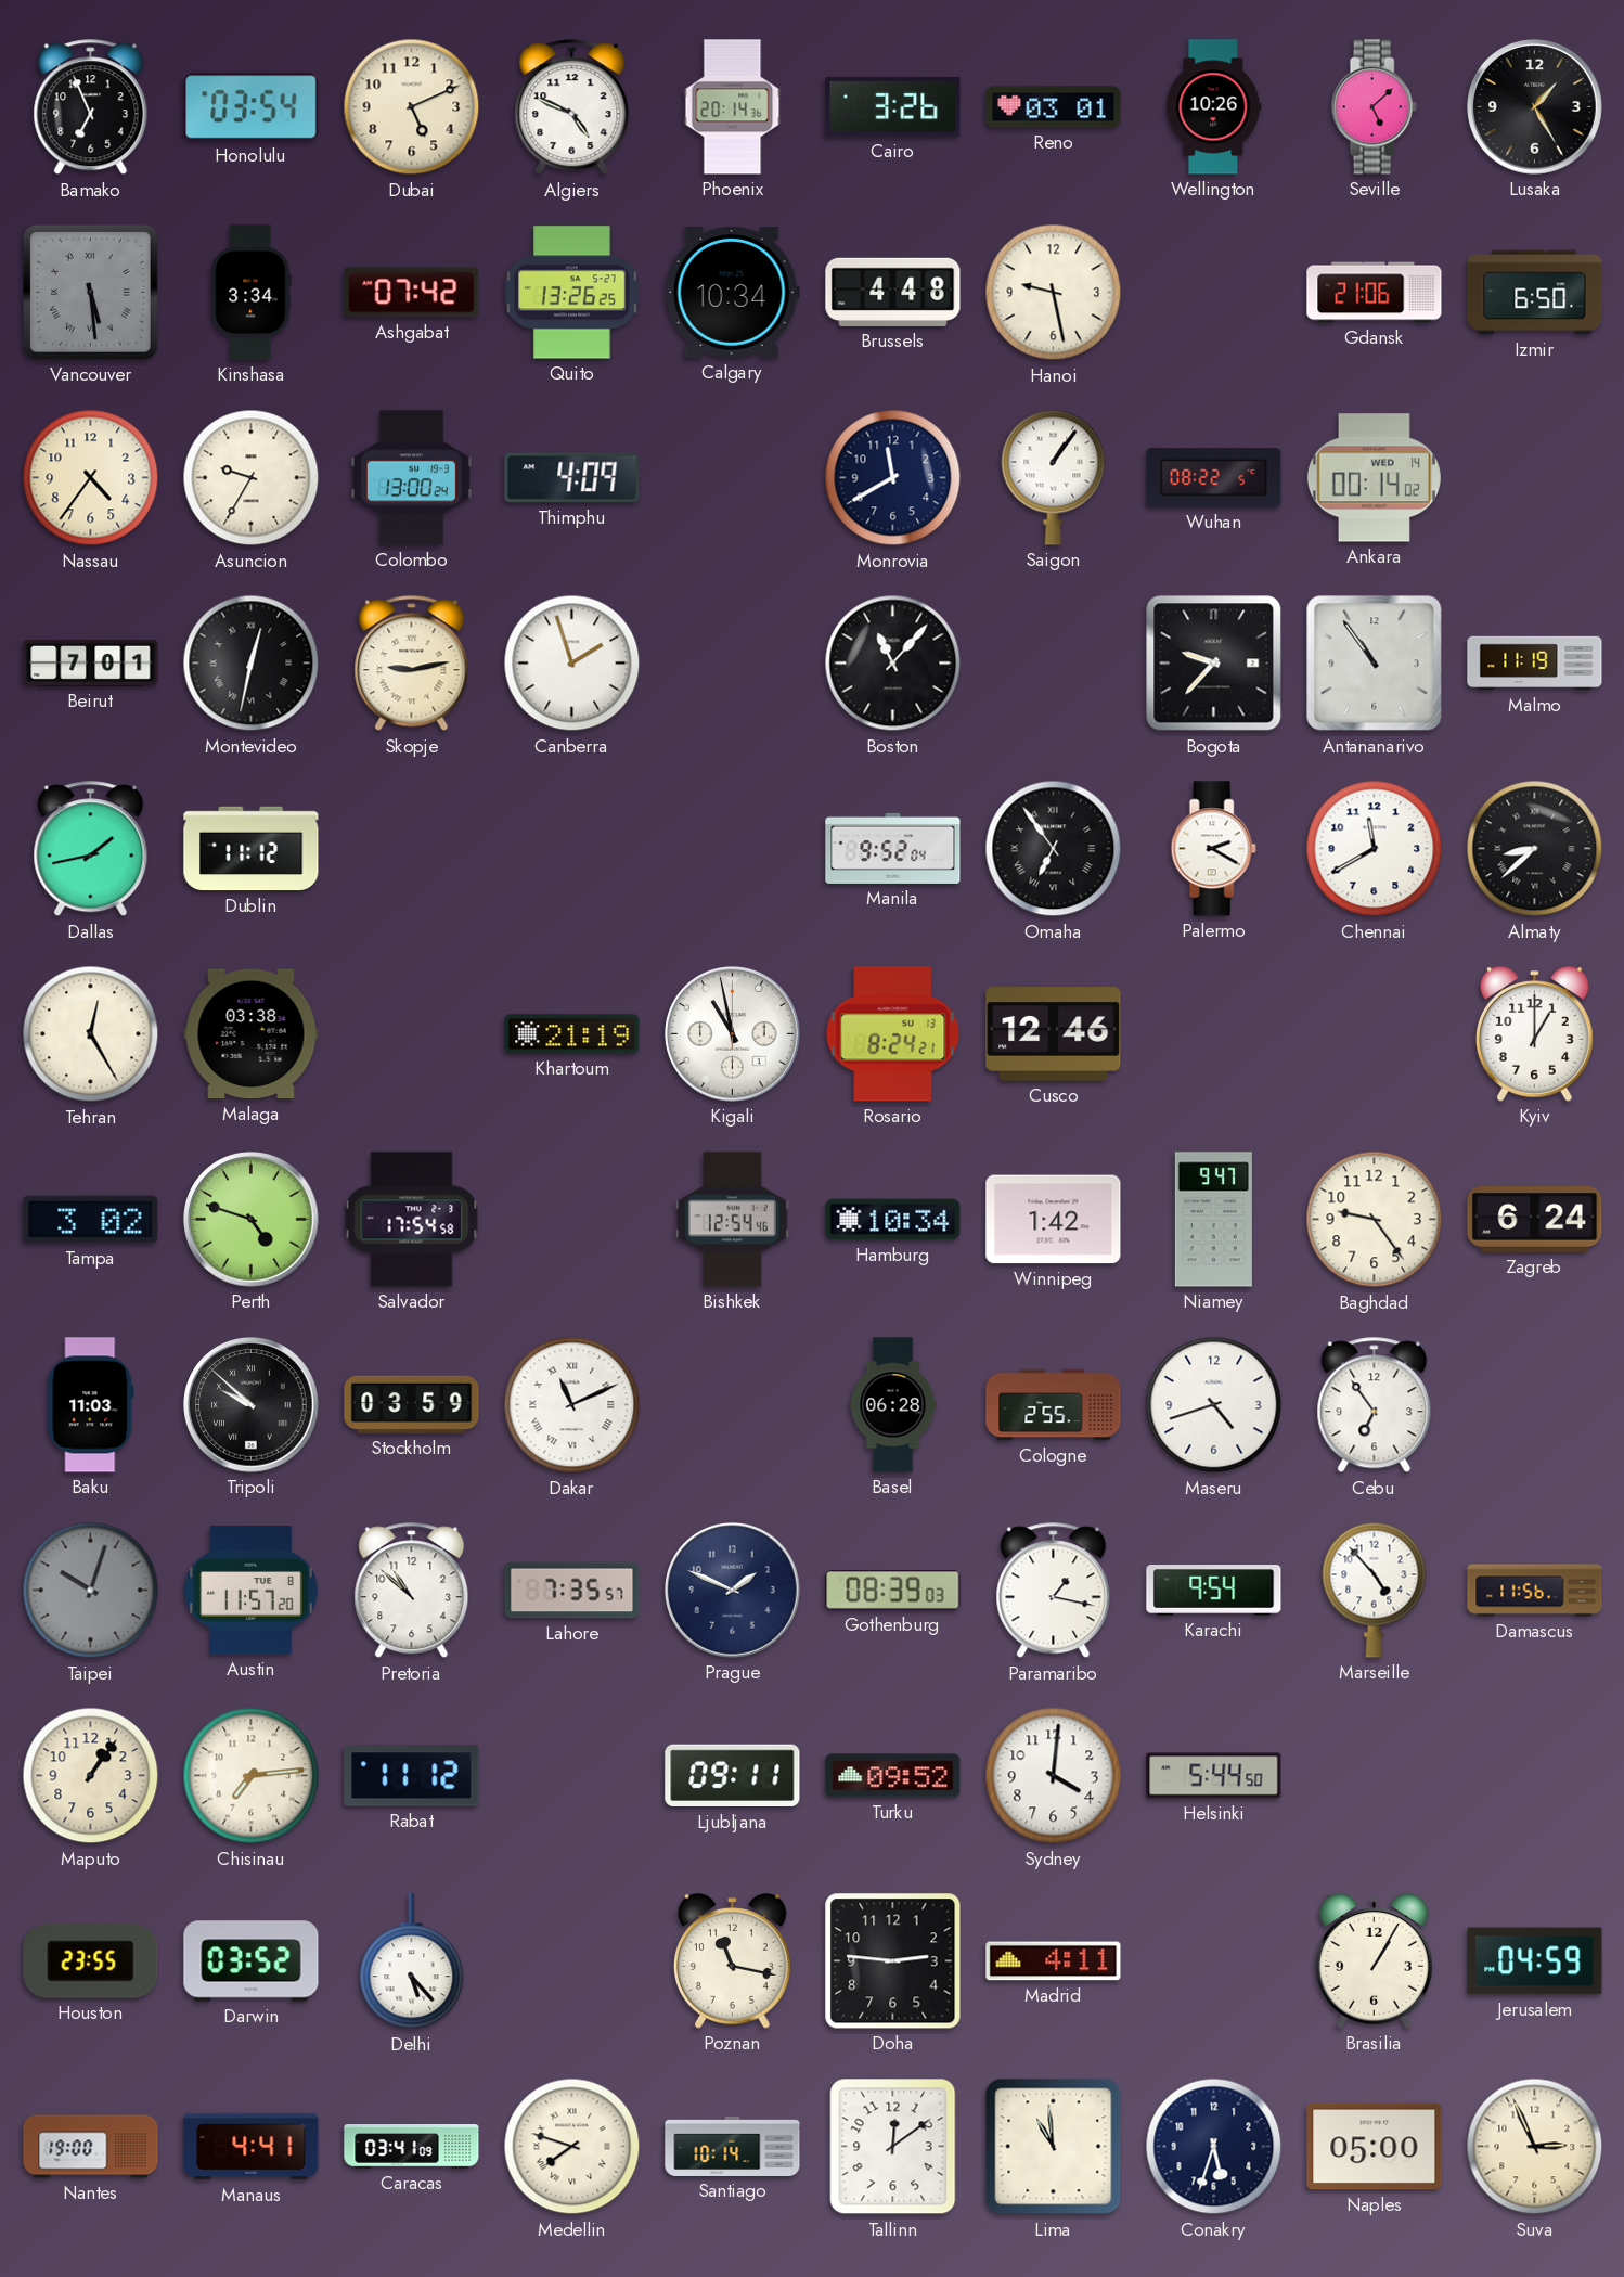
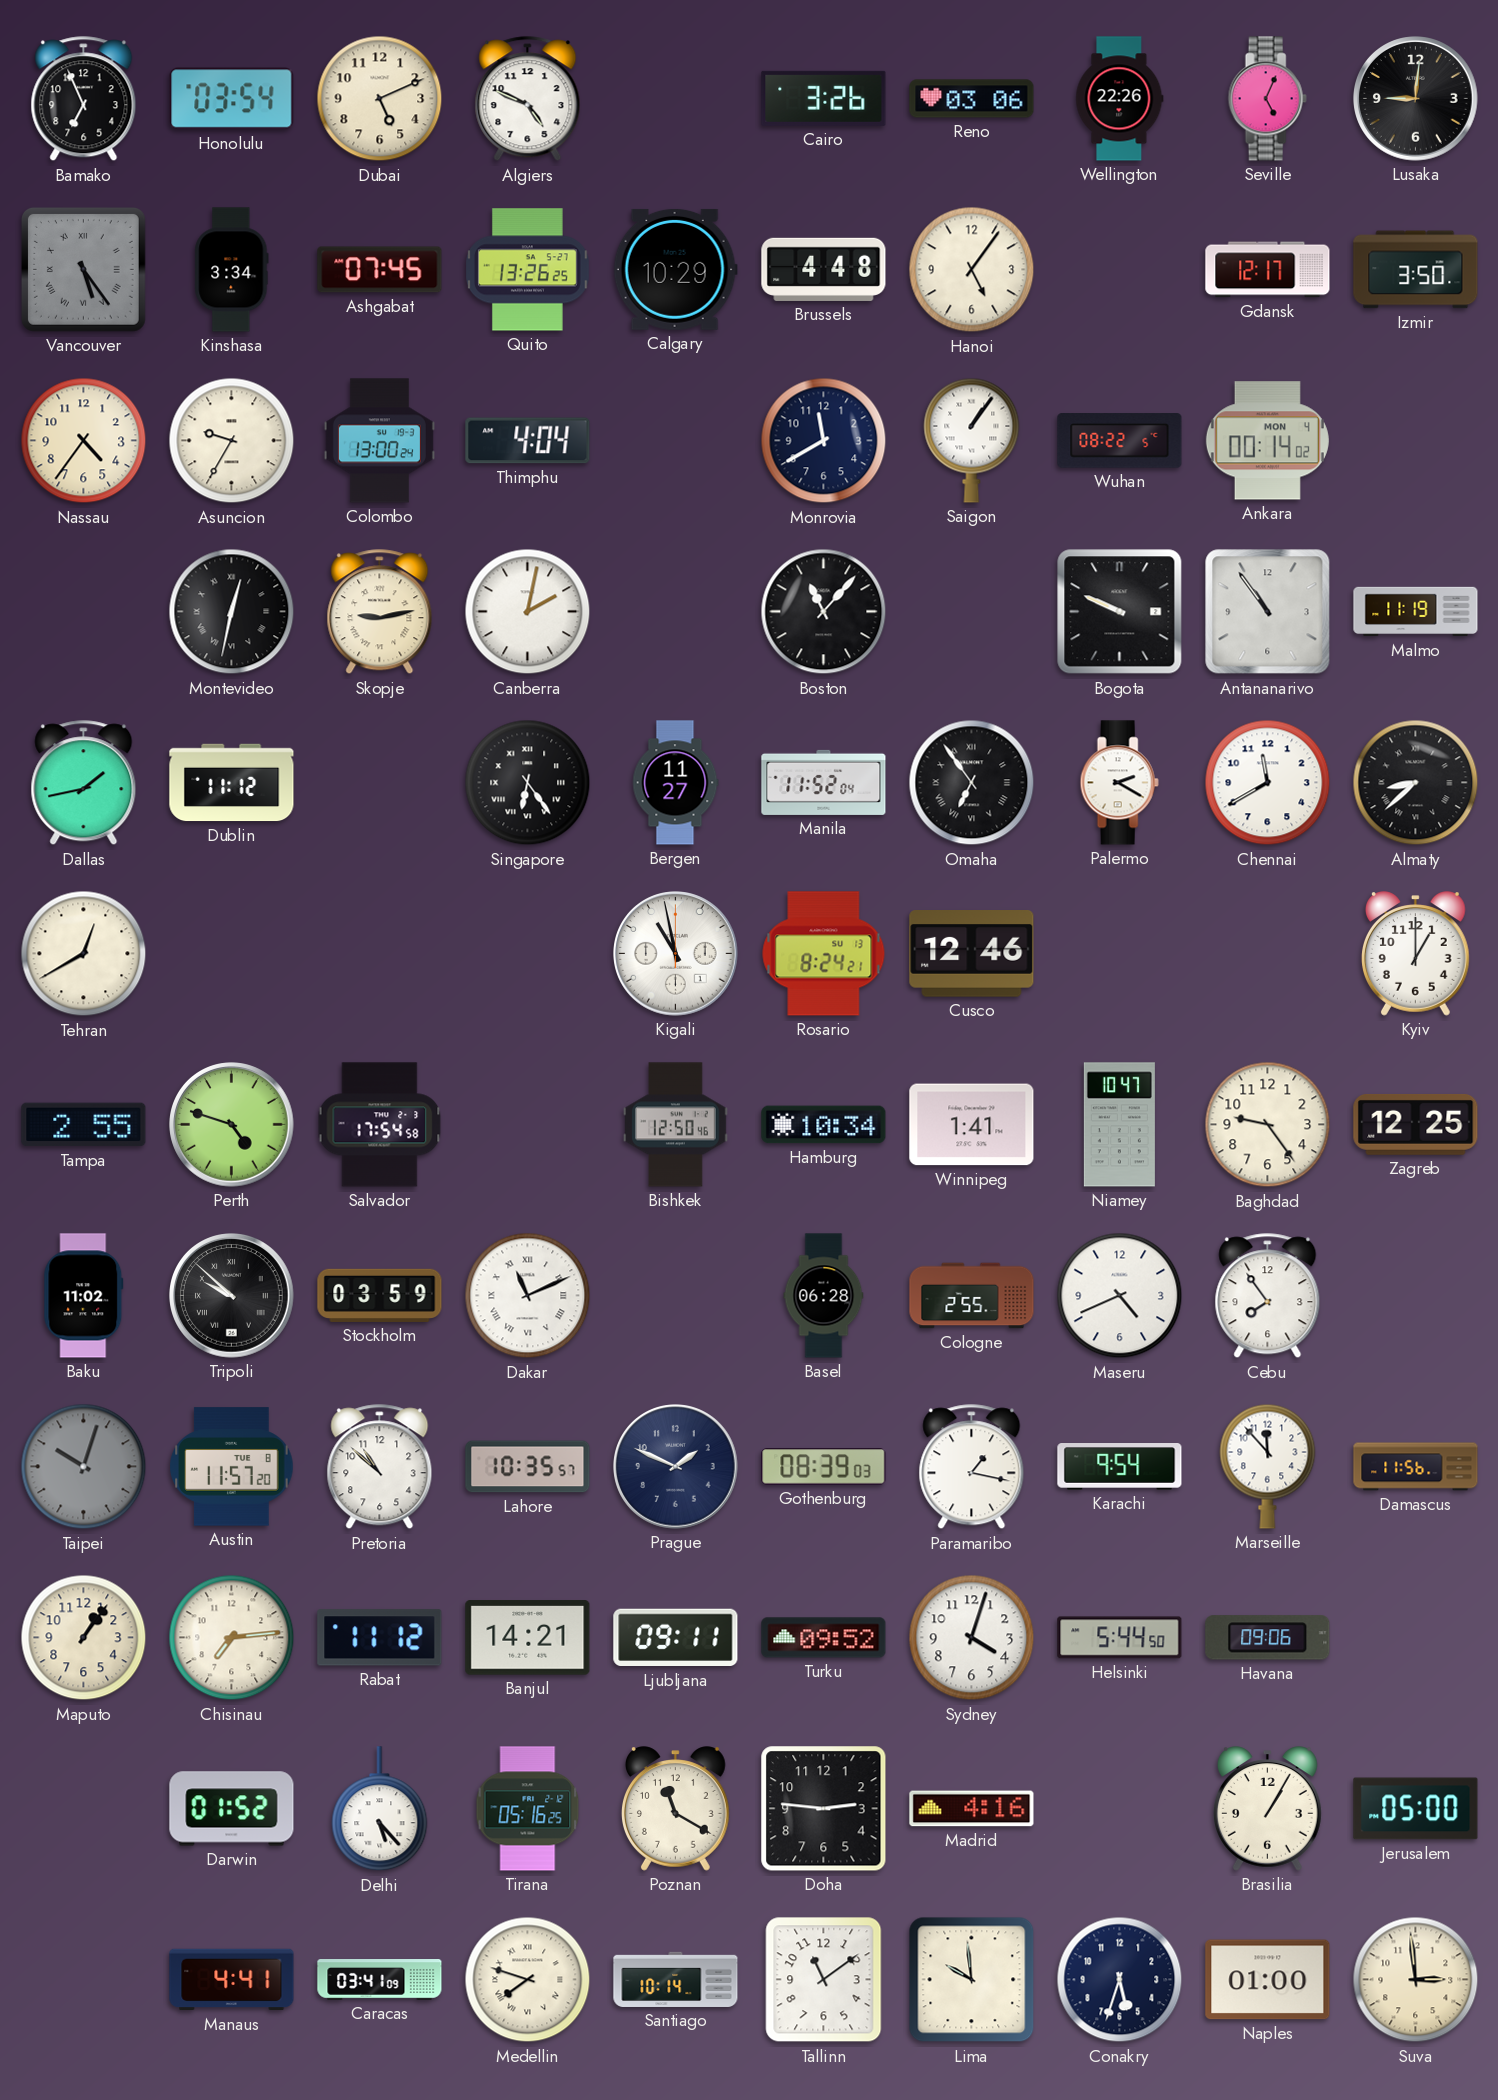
Phoenix: 20:14 -> none
Reno: 03:01 -> 03:06
Wellington: 10:26 -> 22:26
Seville: 5:08 -> 5:04
Lusaka: 1:25 -> 9:01
Vancouver: 5:29 -> 5:24
Ashgabat: 07:42 -> 07:45
Calgary: 10:34 -> 10:29
Hanoi: 9:28 -> 5:06
Gdansk: 21:06 -> 12:17
Izmir: 6:50 -> 3:50
Thimphu: 4:09 -> 4:04
Ankara date: WED 14 -> MON 4
Beirut: 7:01 -> none
Canberra: 1:57 -> 2:02
Bogota: 9:37 -> 9:49
Singapore: none -> 6:24
Bergen: none -> 11:27
Manila: 9:52 -> 11:52
Tehran: 12:25 -> 12:40
Malaga: 03:38 -> none
Khartoum: 21:19 -> none
Tampa: 3:02 -> 2:55
Bishkek: 12:54 -> 12:50
Winnipeg: 1:42 -> 1:41
Niamey: 9:47 -> 10:47
Zagreb: 6:24 -> 12:25
Baku: 11:03 -> 11:02
Maseru: 4:42 -> 4:41
Cebu: 6:54 -> 7:54
Lahore: 7:35 -> 10:35
Marseille: 4:53 -> 11:53
Banjul: none -> 14:21
Sydney: 4:01 -> 4:03
Havana: none -> 09:06
Houston: 23:55 -> none
Darwin: 03:52 -> 01:52
Tirana: none -> 05:16
Poznan: 11:17 -> 11:20
Madrid: 4:11 -> 4:16
Jerusalem: 04:59 -> 05:00
Nantes: 19:00 -> none
Tallinn: 12:09 -> 11:09
Lima: 10:59 -> 9:59
Naples: 05:00 -> 01:00
Suva: 2:56 -> 2:59
